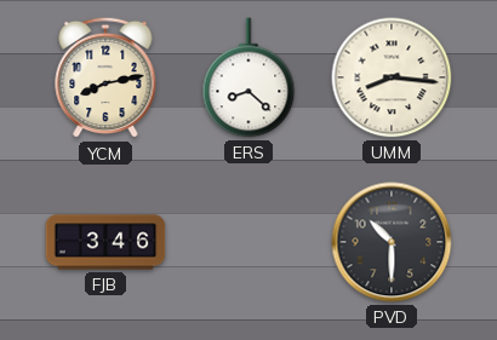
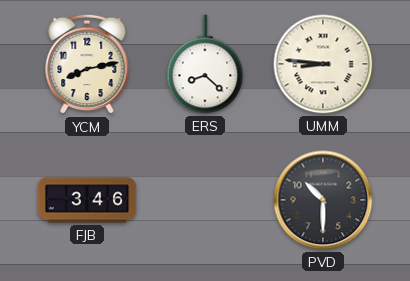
UMM: 8:16 -> 8:46
